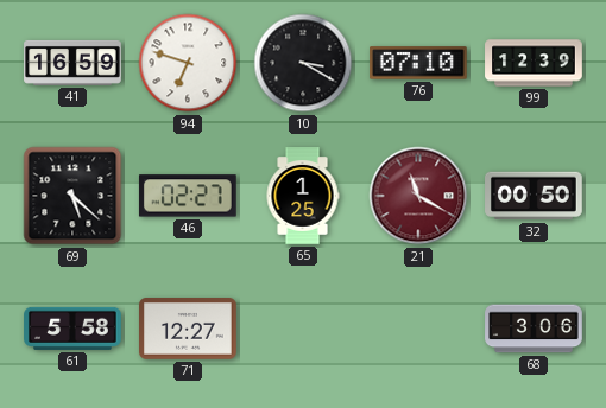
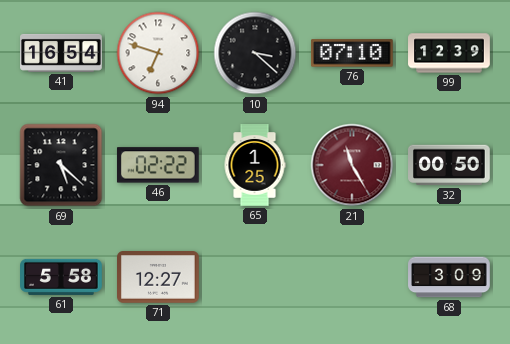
41: 16:59 -> 16:54
10: 3:20 -> 3:22
46: 02:27 -> 02:22
21: 11:20 -> 11:25
68: 3:06 -> 3:09
